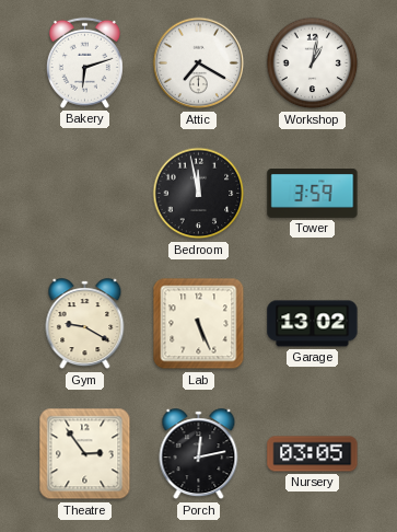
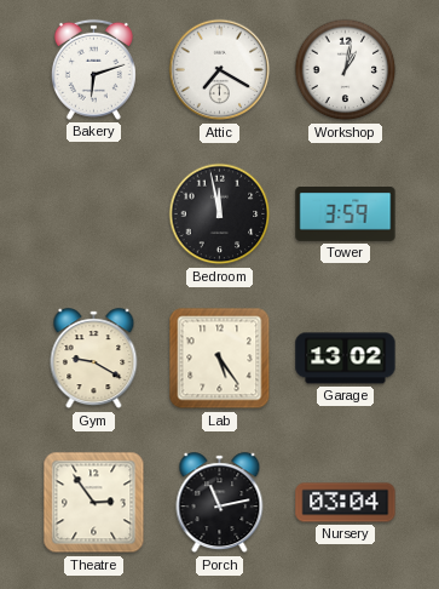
Lab: 5:26 -> 5:24
Porch: 12:13 -> 11:13
Nursery: 03:05 -> 03:04
